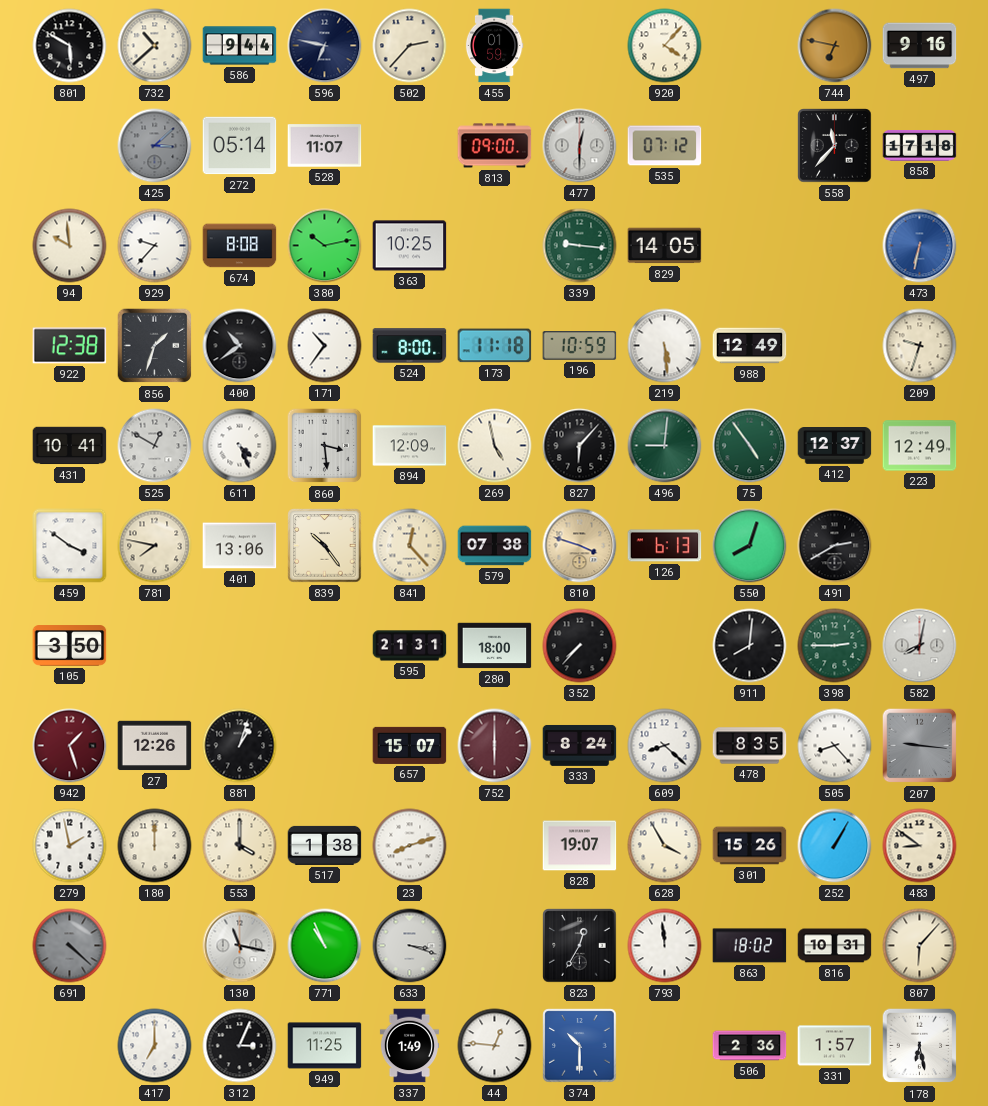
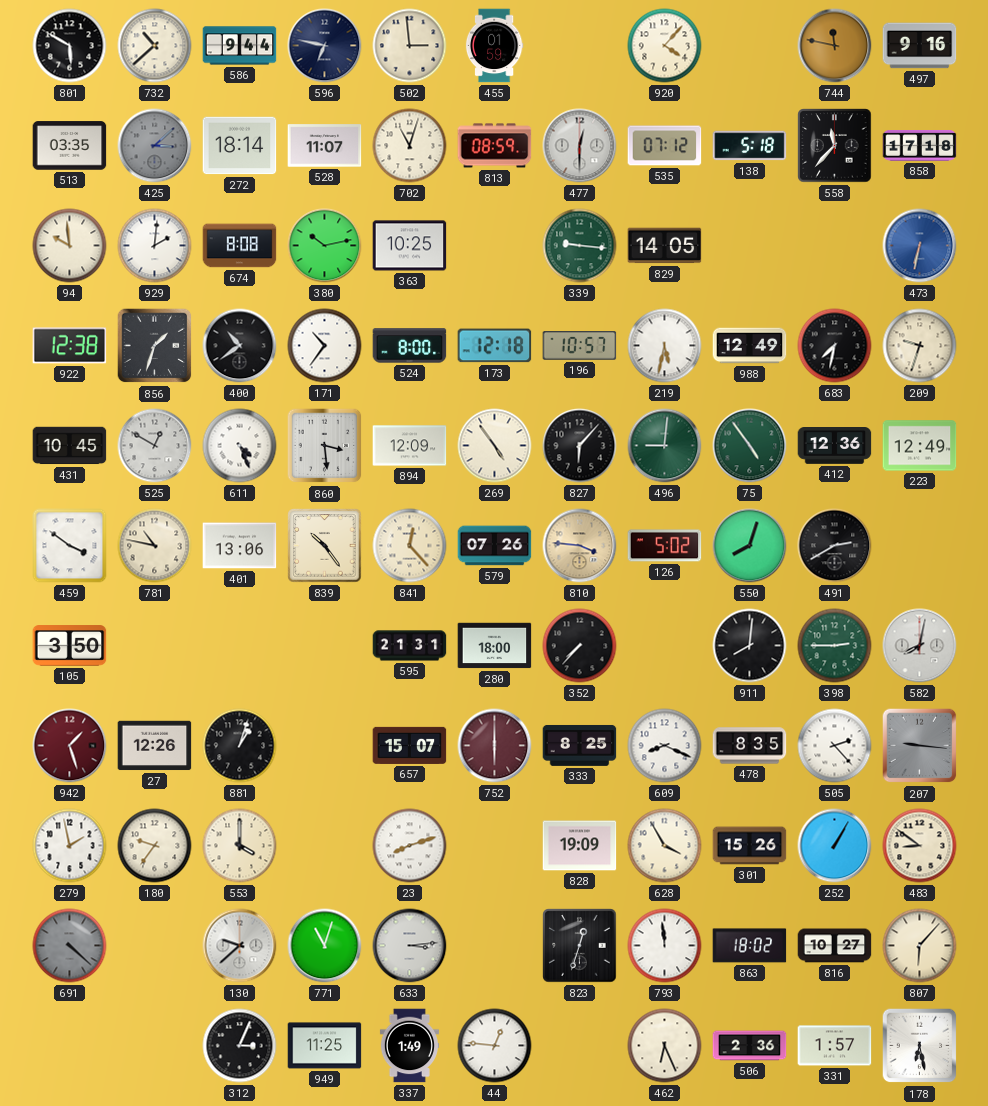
502: 2:37 -> 2:59
744: 6:47 -> 11:47
513: none -> 03:35
272: 05:14 -> 18:14
702: none -> 11:03
813: 09:00 -> 08:59
138: none -> 5:18
929: 9:37 -> 2:01
173: 11:18 -> 12:18
196: 10:59 -> 10:57
219: 5:29 -> 5:32
683: none -> 7:32
431: 10:41 -> 10:45
269: 4:58 -> 4:54
412: 12:37 -> 12:36
781: 7:47 -> 10:47
579: 07:38 -> 07:26
810: 3:48 -> 3:46
126: 6:13 -> 5:02
333: 8:24 -> 8:25
609: 8:22 -> 8:19
505: 8:23 -> 2:23
180: 12:00 -> 9:36
517: 1:38 -> none
828: 19:07 -> 19:09
130: 11:17 -> 9:38
771: 10:56 -> 11:03
633: 3:18 -> 3:14
823: 12:35 -> 12:33
816: 10:31 -> 10:27
417: 7:00 -> none
374: 10:30 -> none
462: none -> 6:26
